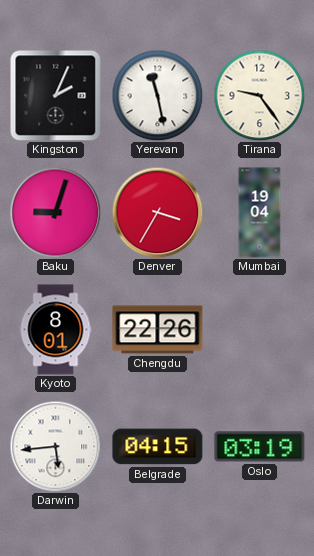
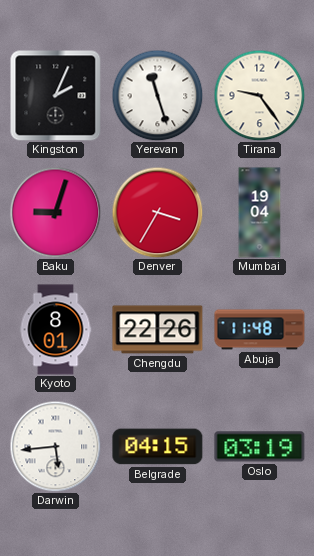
Yerevan: 11:28 -> 11:27
Abuja: none -> 11:48
